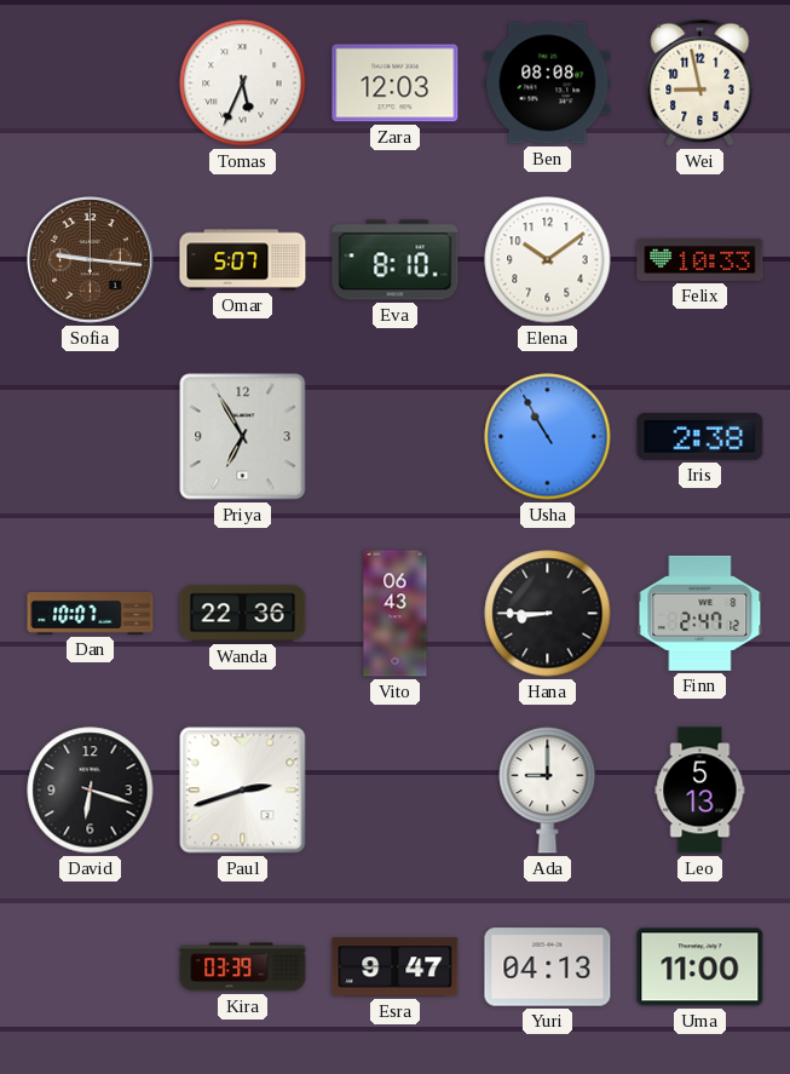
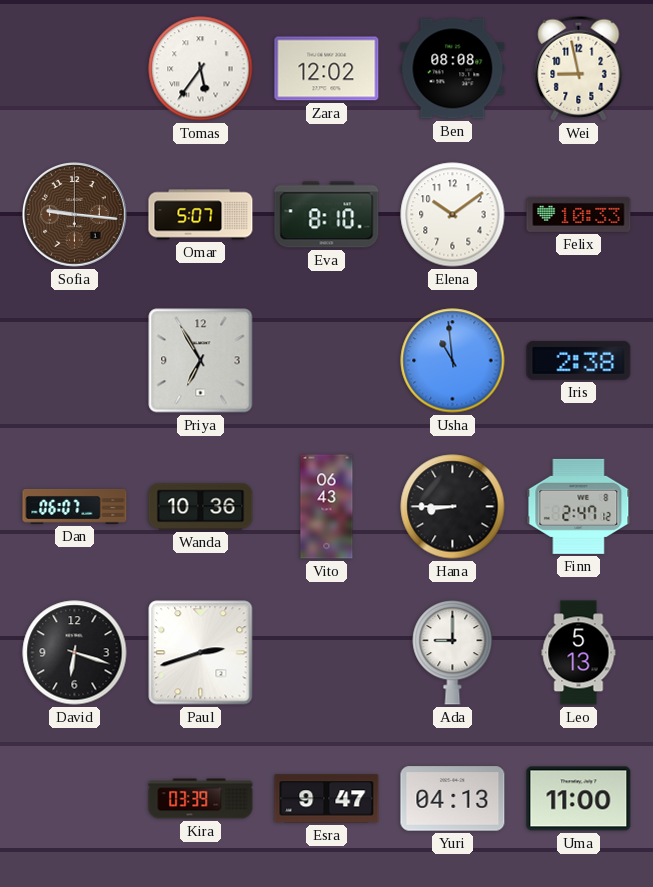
Tomas: 5:34 -> 5:36
Zara: 12:03 -> 12:02
Usha: 10:55 -> 10:59
Dan: 10:07 -> 06:07
Wanda: 22:36 -> 10:36
